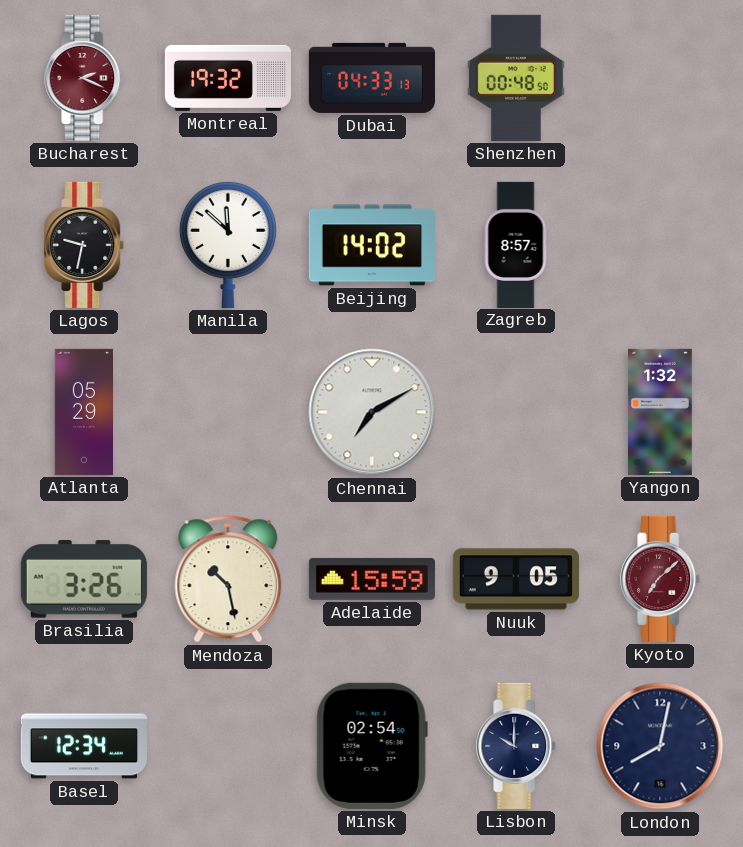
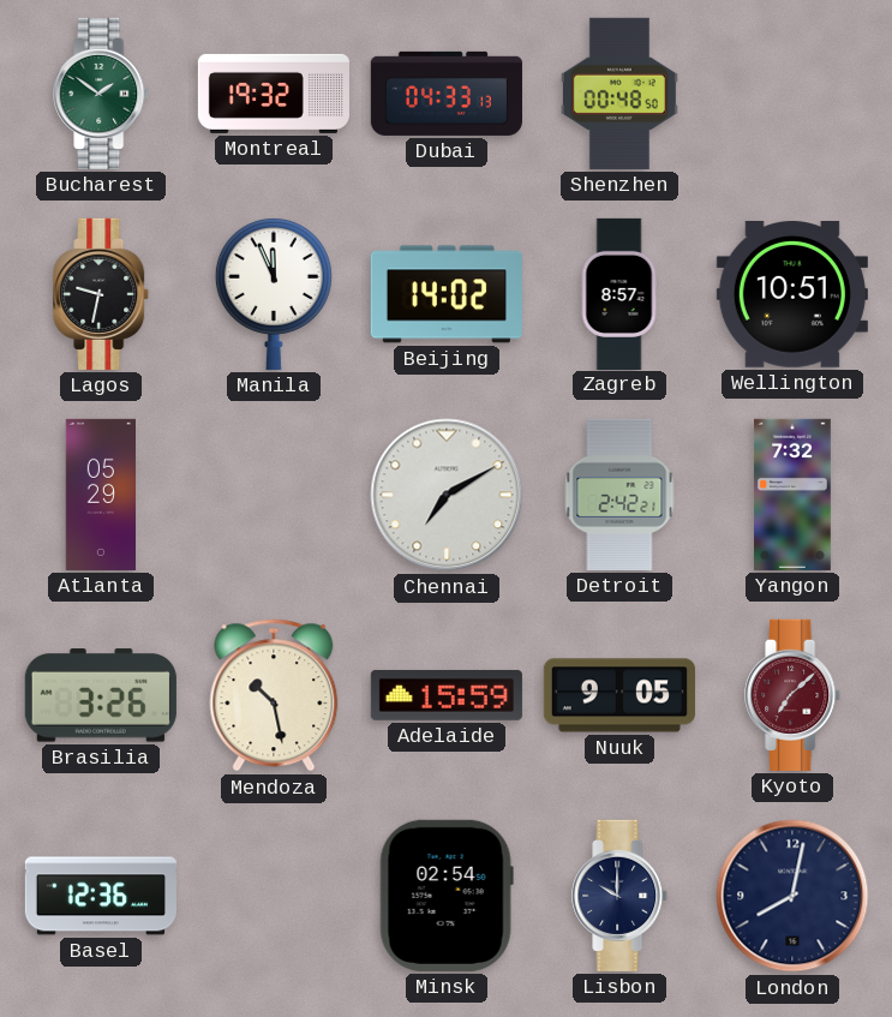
Bucharest: 2:19 -> 1:51
Bucharest dial: burgundy -> green
Manila: 11:52 -> 11:56
Wellington: none -> 10:51
Detroit: none -> 2:42
Yangon: 1:32 -> 7:32
Basel: 12:34 -> 12:36
